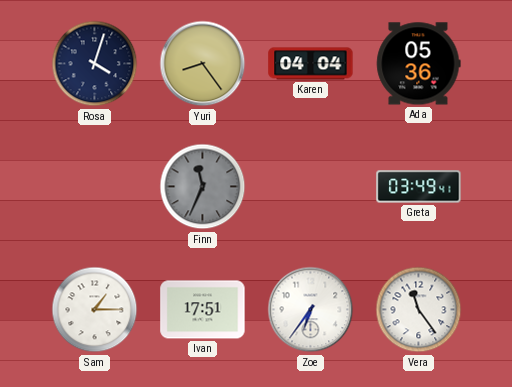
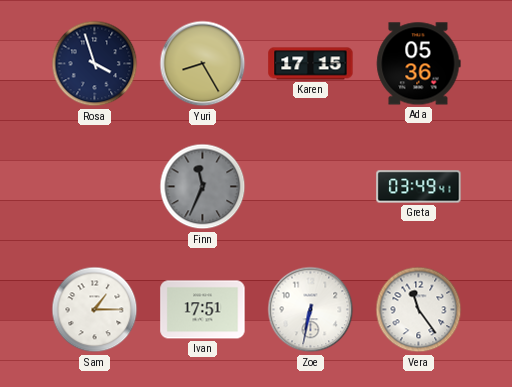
Rosa: 4:03 -> 3:57
Yuri: 8:24 -> 8:25
Karen: 04:04 -> 17:15
Zoe: 6:36 -> 6:32
